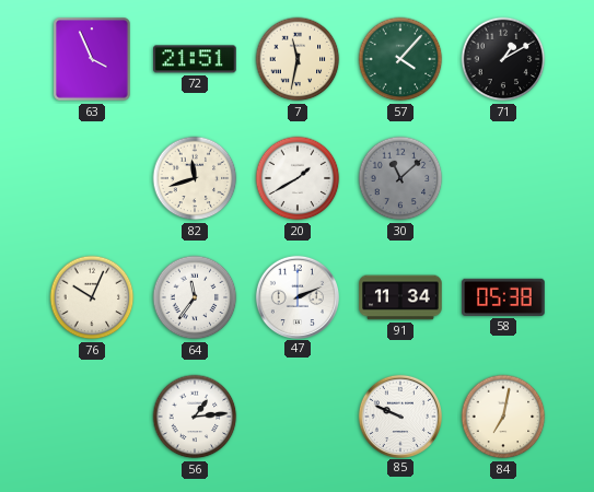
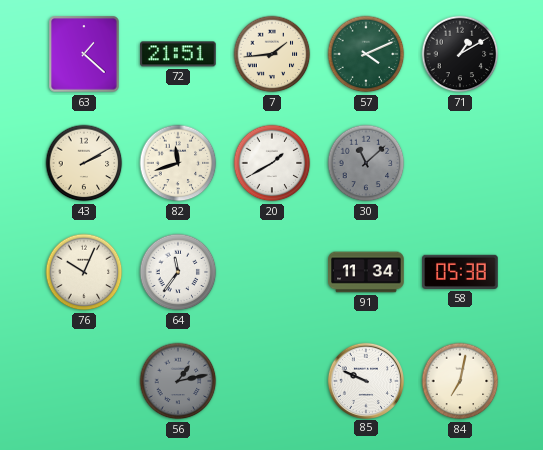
63: 3:56 -> 1:22
7: 11:32 -> 1:44
57: 4:07 -> 4:11
43: none -> 2:10
47: 2:11 -> none
56: 1:14 -> 1:13
56 dial: white -> grey
